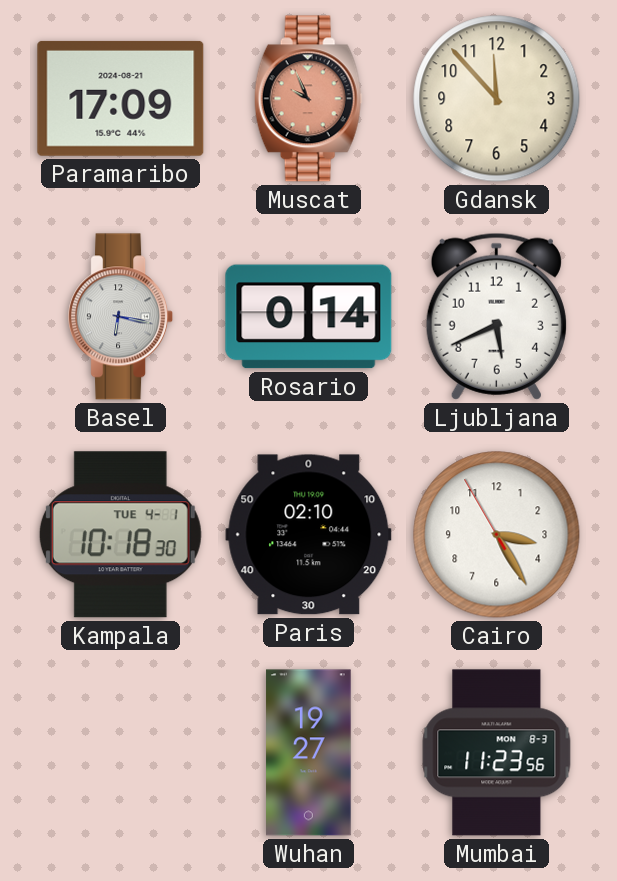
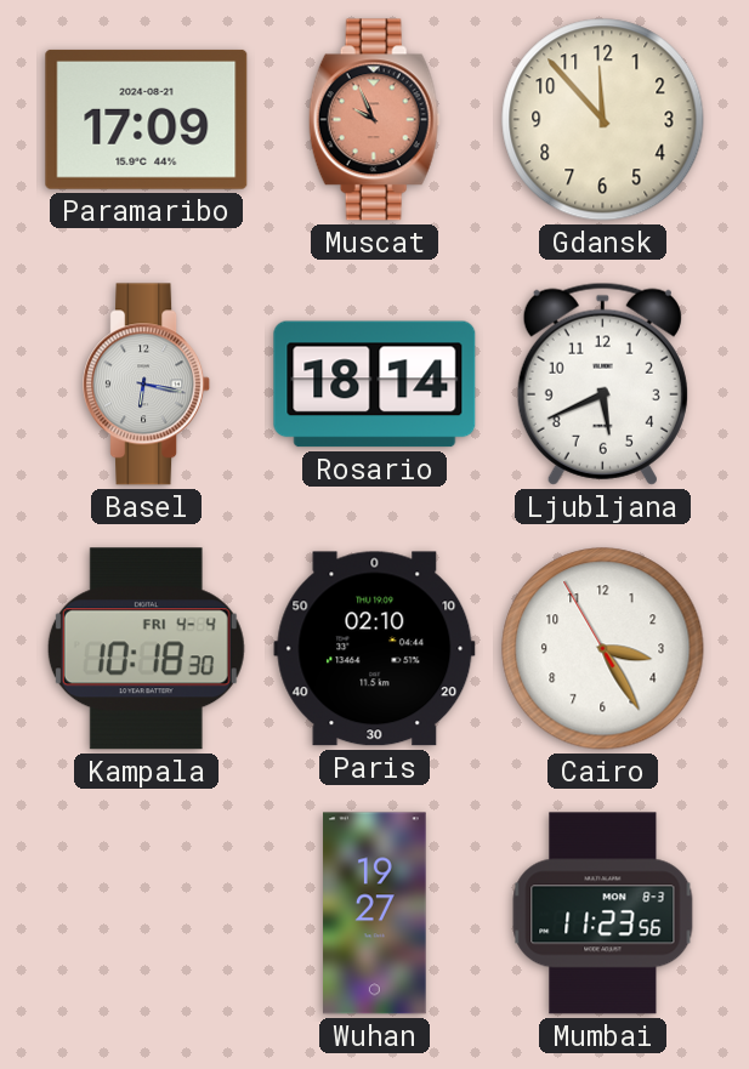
Rosario: 0:14 -> 18:14
Kampala date: TUE 4-1 -> FRI 4-4
